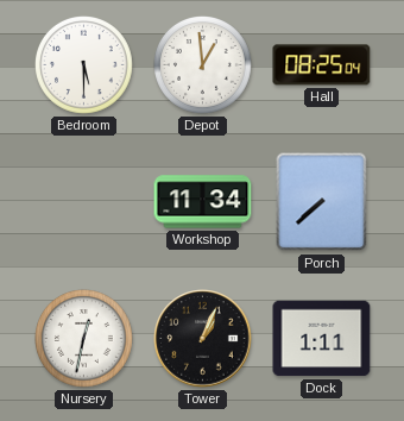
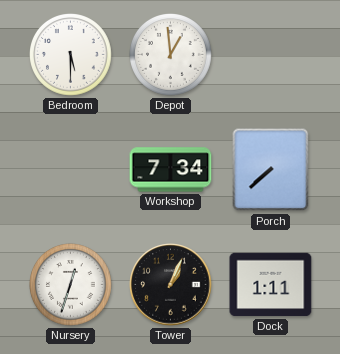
Hall: 08:25 -> none
Workshop: 11:34 -> 7:34
Nursery: 12:32 -> 12:33
